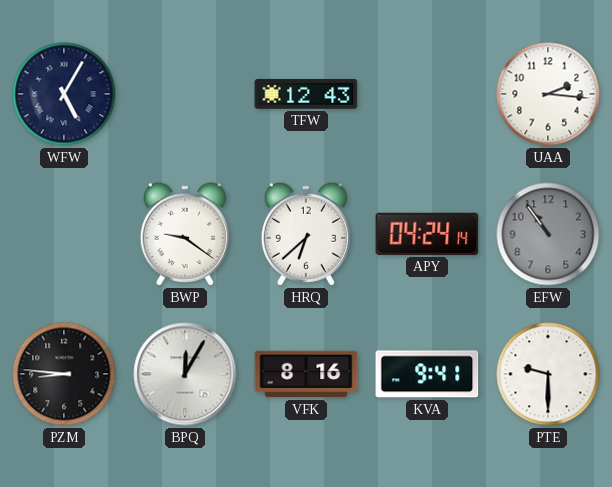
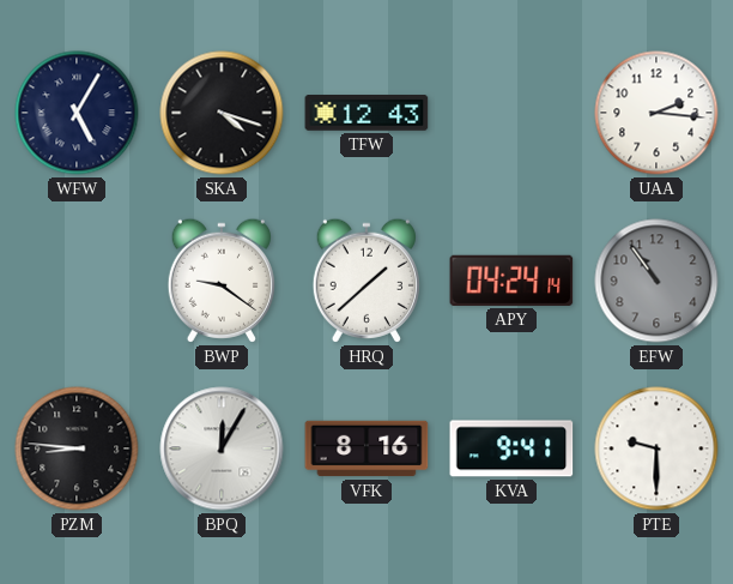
SKA: none -> 4:18
HRQ: 6:38 -> 1:38
